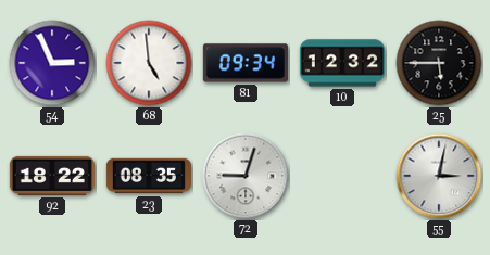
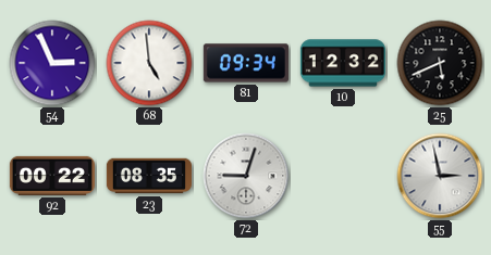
25: 5:45 -> 5:41
92: 18:22 -> 00:22
55: 3:02 -> 2:58
